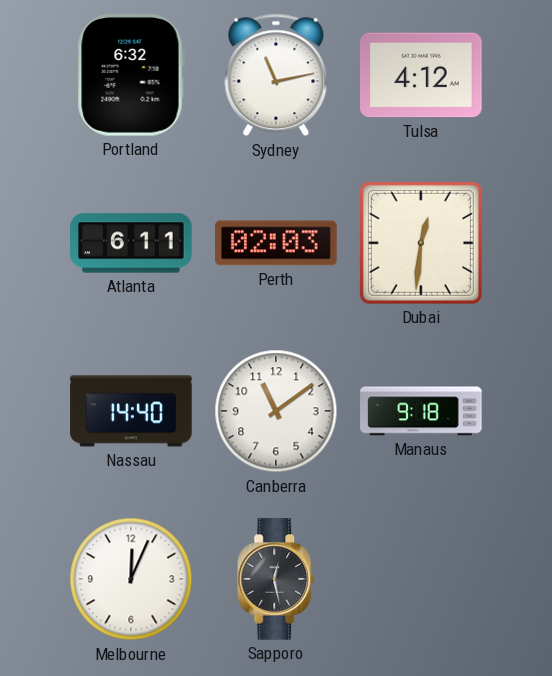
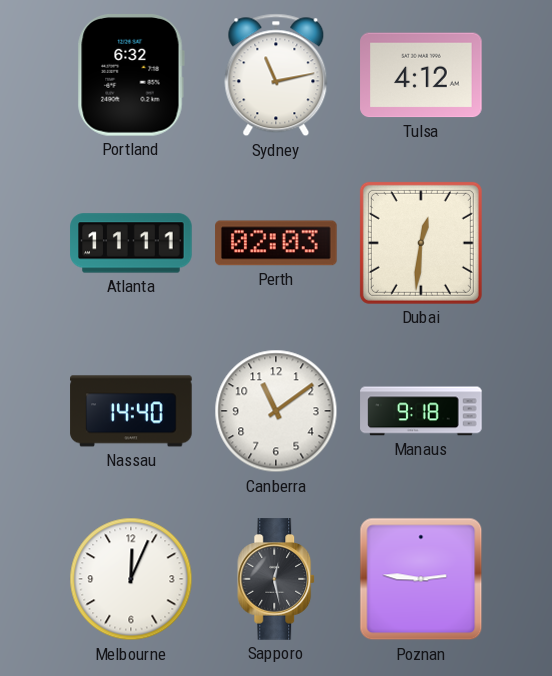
Atlanta: 6:11 -> 11:11
Poznan: none -> 2:46
